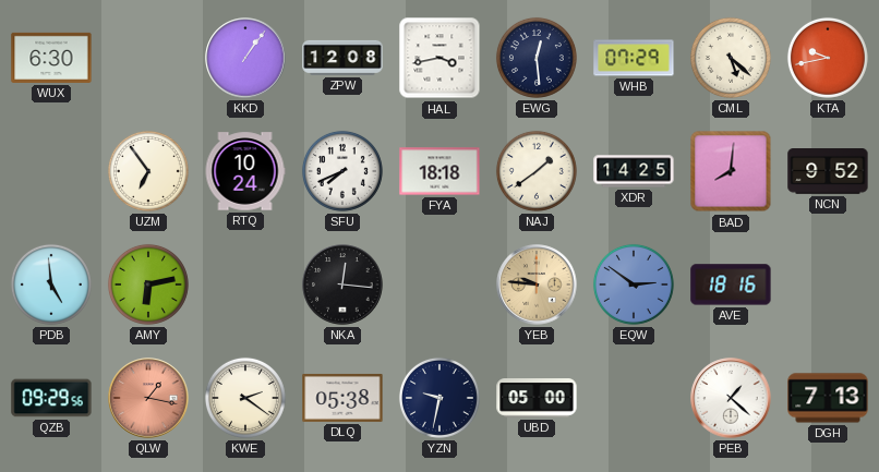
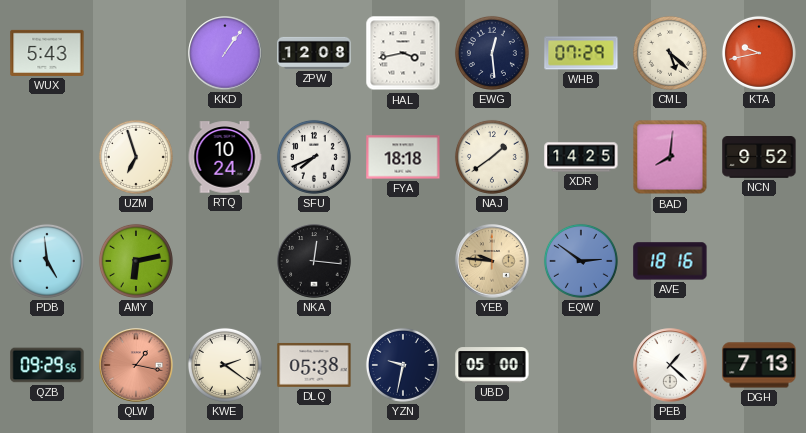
WUX: 6:30 -> 5:43
UZM: 6:54 -> 6:57
